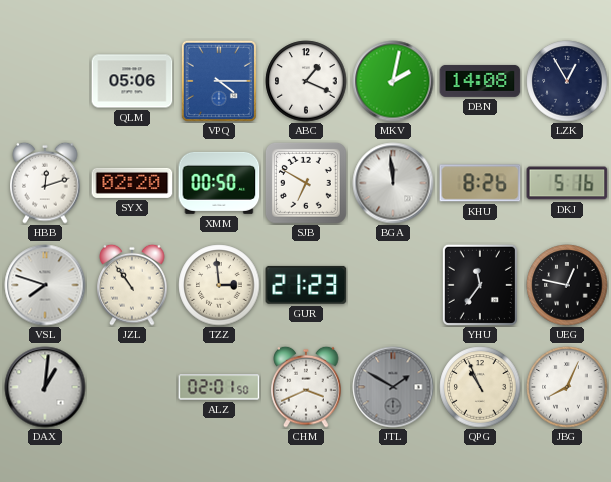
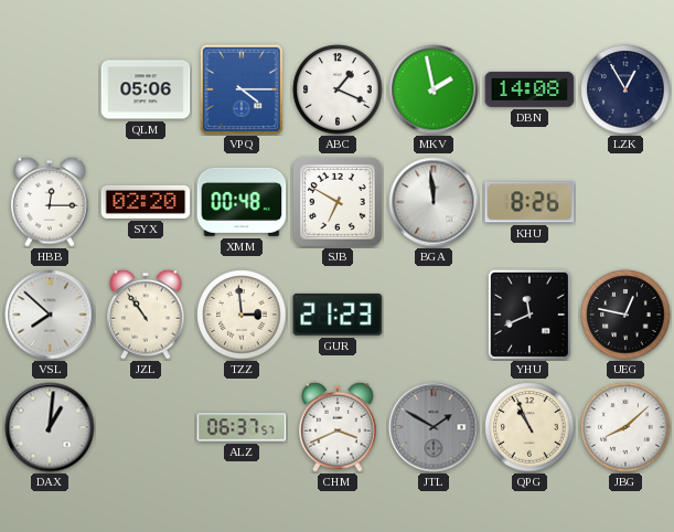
MKV: 2:02 -> 1:58
HBB: 12:12 -> 12:15
XMM: 00:50 -> 00:48
DKJ: 5:16 -> none
VSL: 7:48 -> 7:52
YHU: 11:36 -> 11:41
ALZ: 02:01 -> 06:37
JBG: 8:04 -> 8:08
